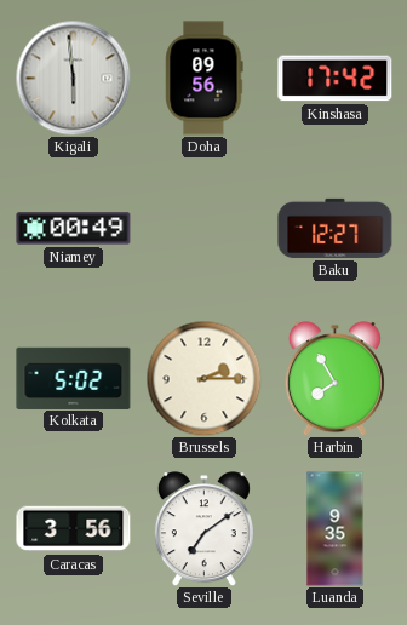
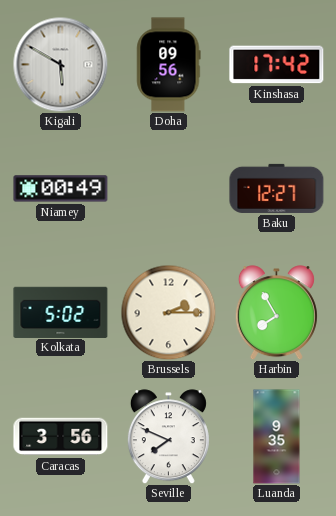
Kigali: 5:59 -> 5:50
Seville: 7:09 -> 7:49
